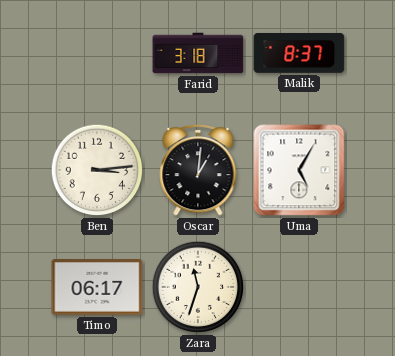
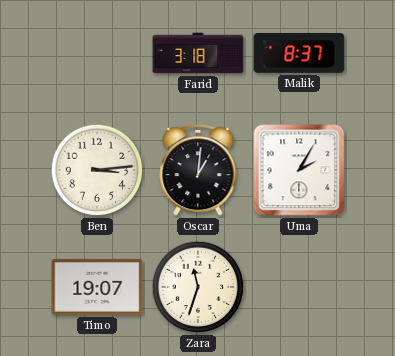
Uma: 5:05 -> 2:05
Timo: 06:17 -> 19:07
